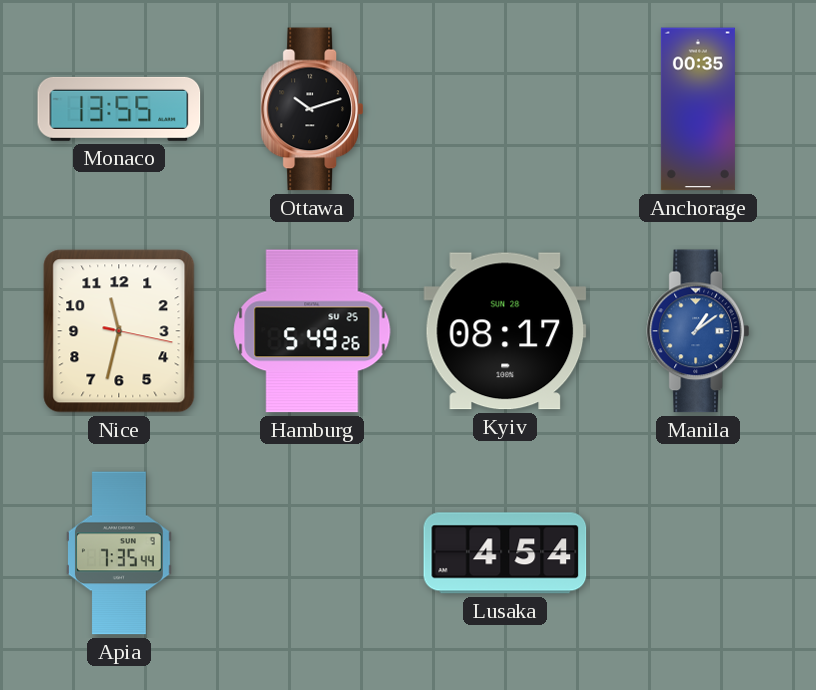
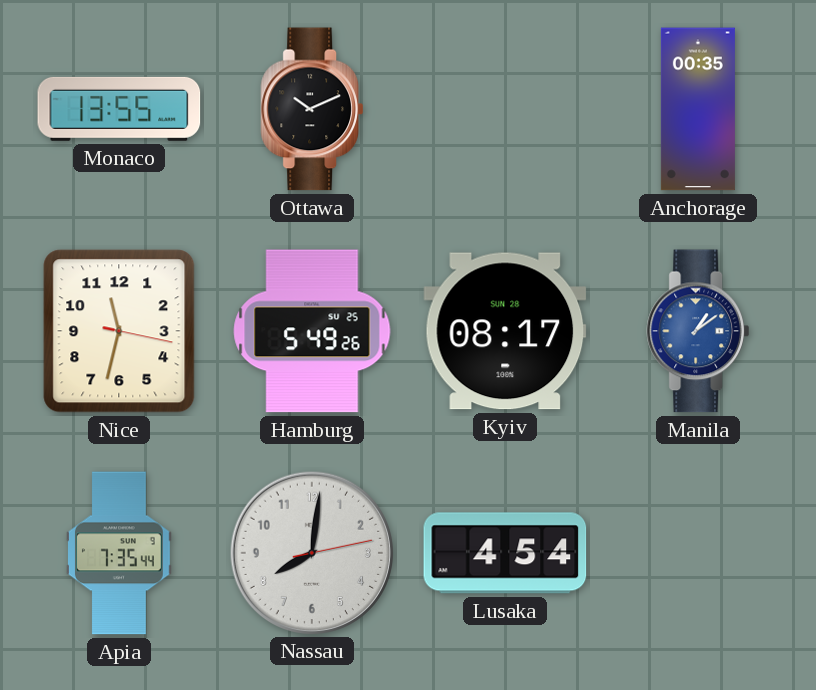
Ottawa: 10:12 -> 10:11
Nassau: none -> 8:01
